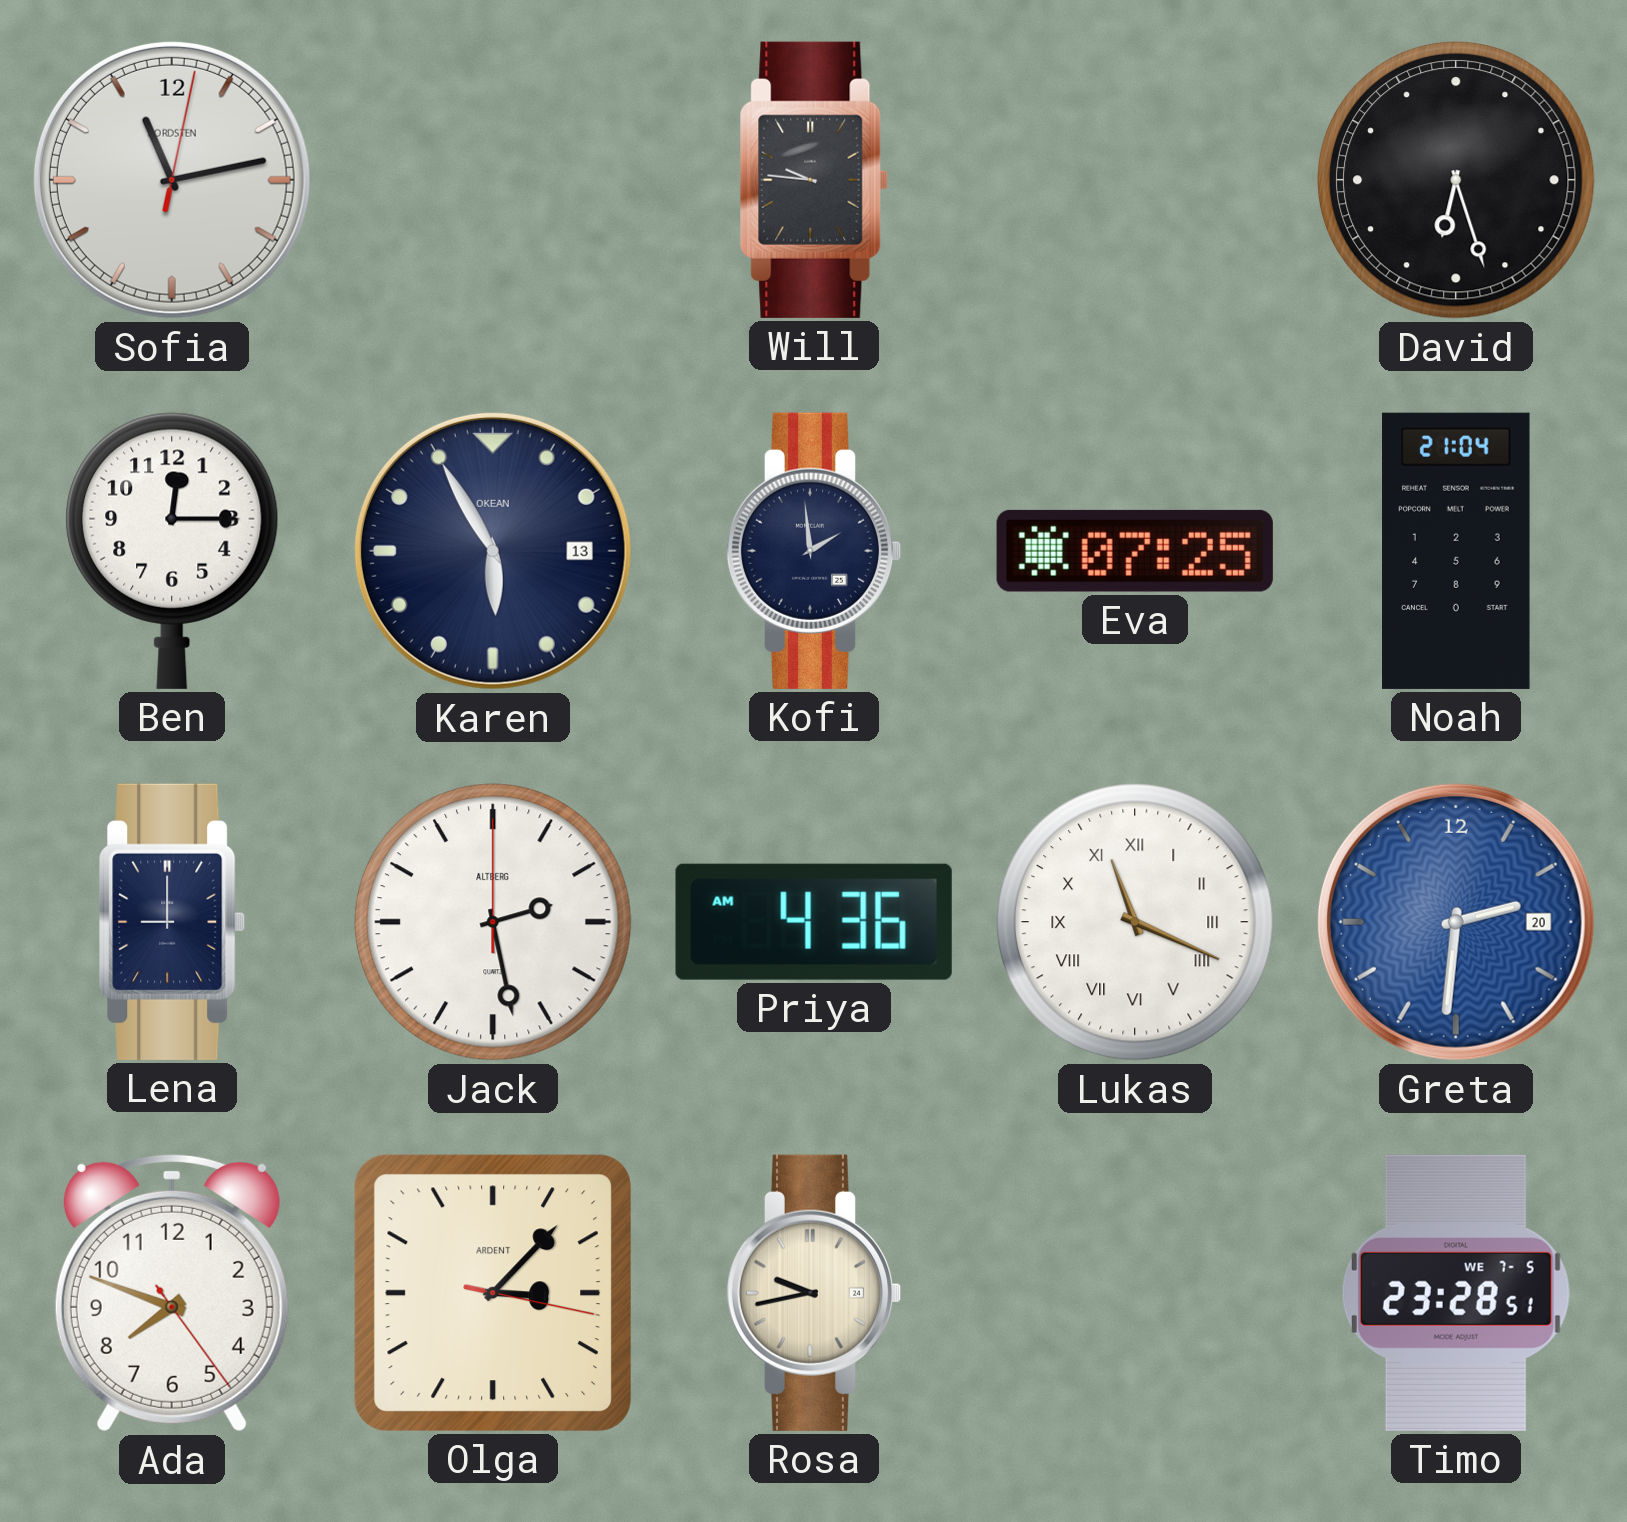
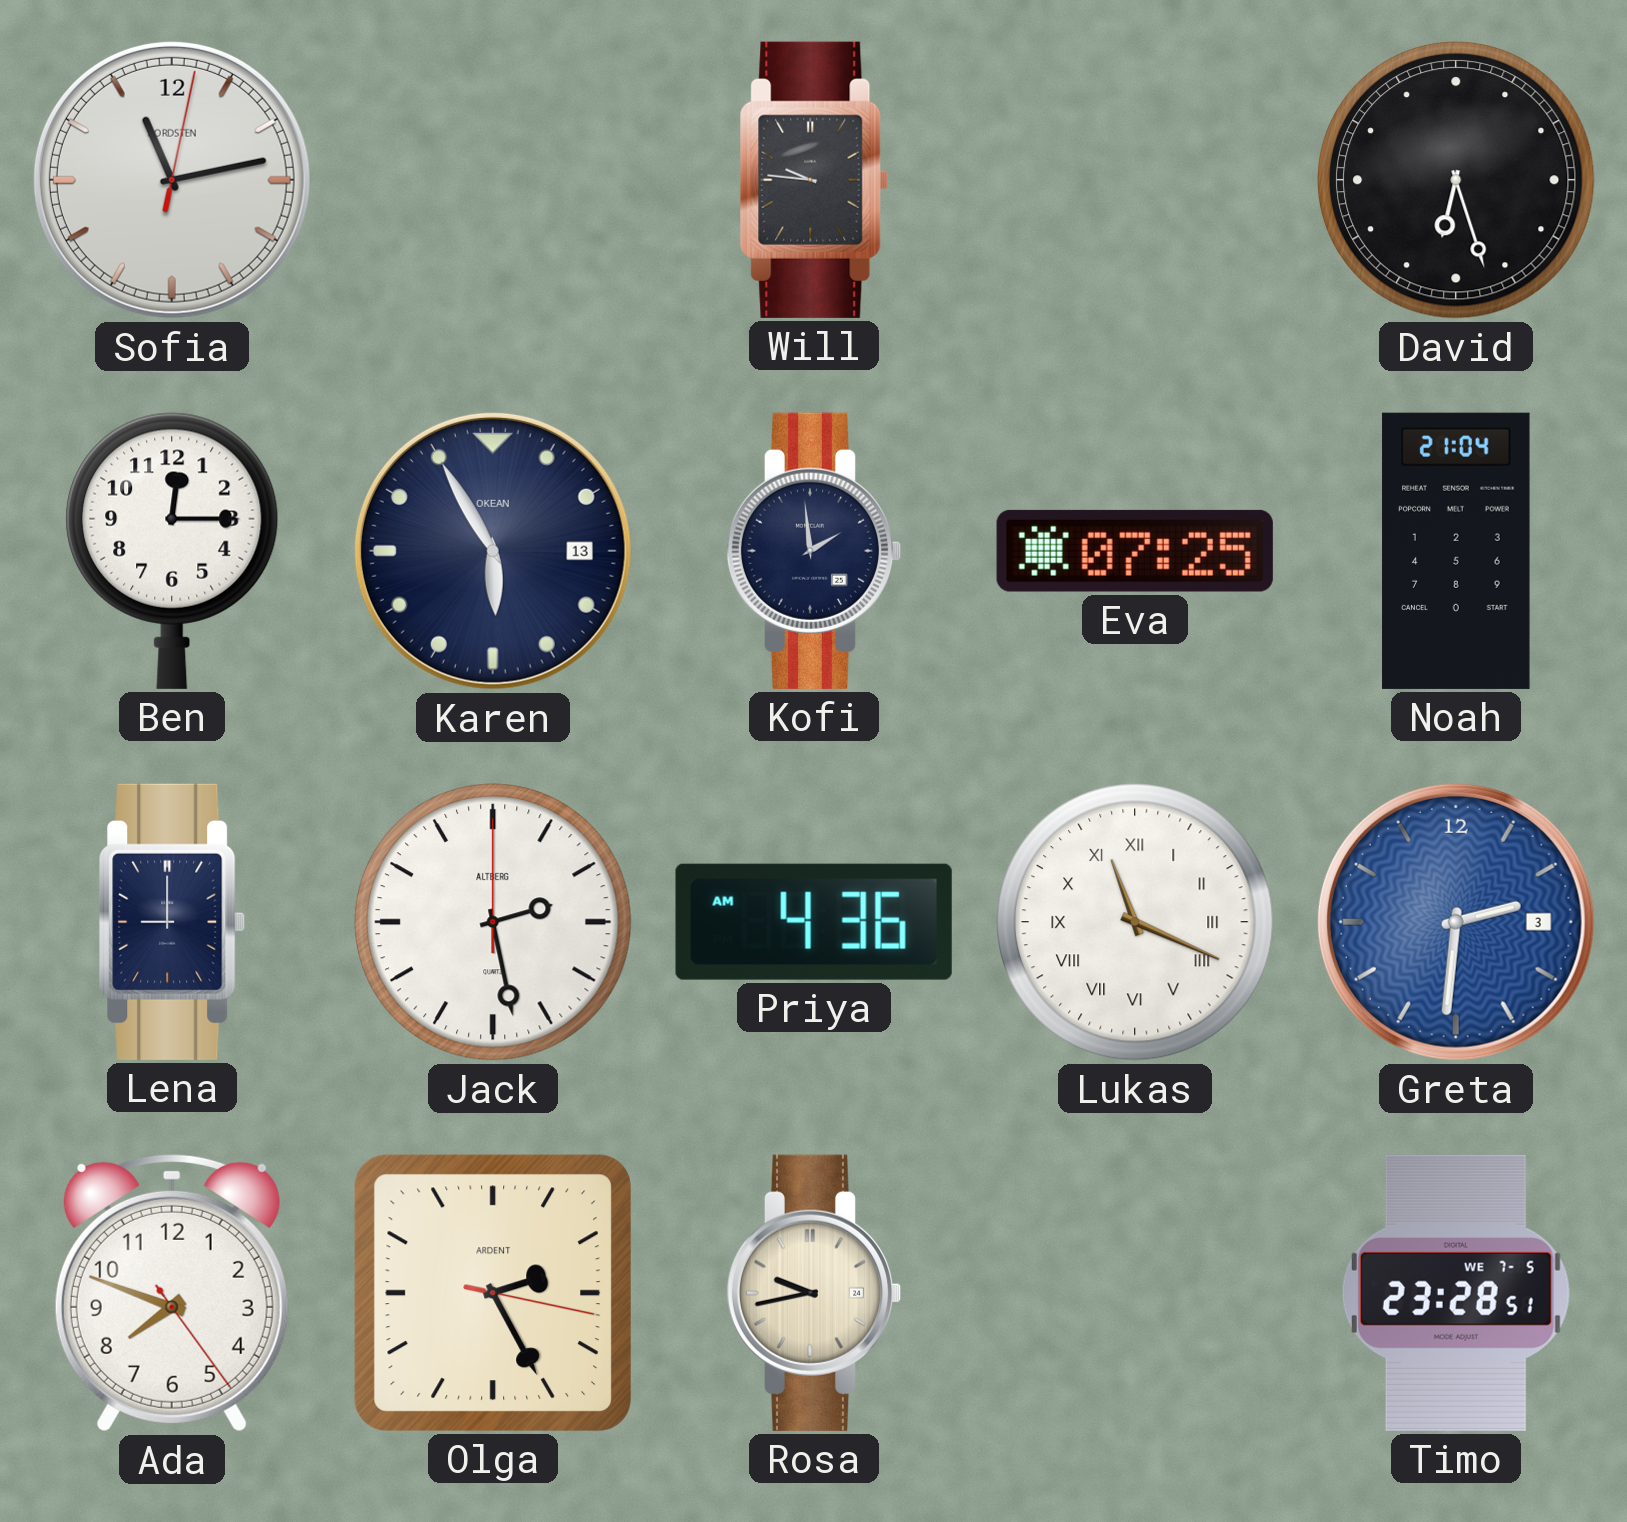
Greta date: 20 -> 3
Olga: 3:07 -> 2:25
